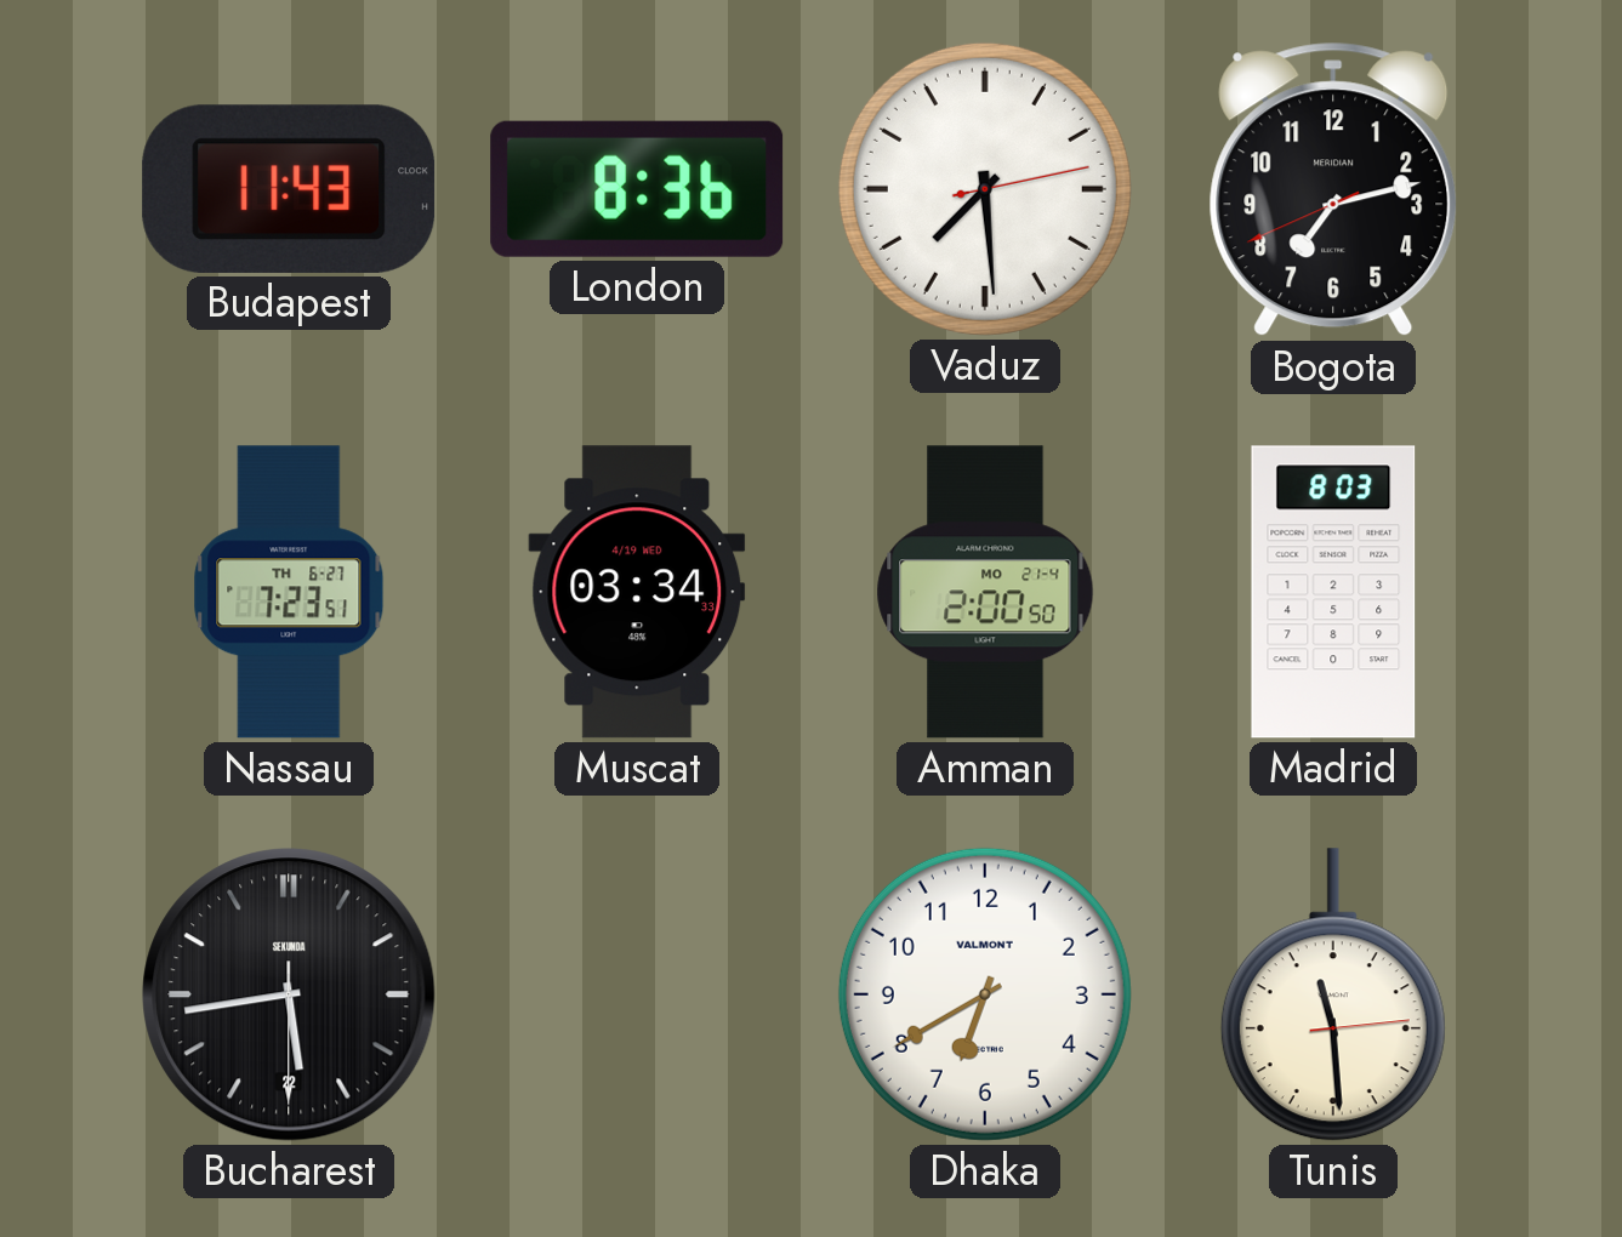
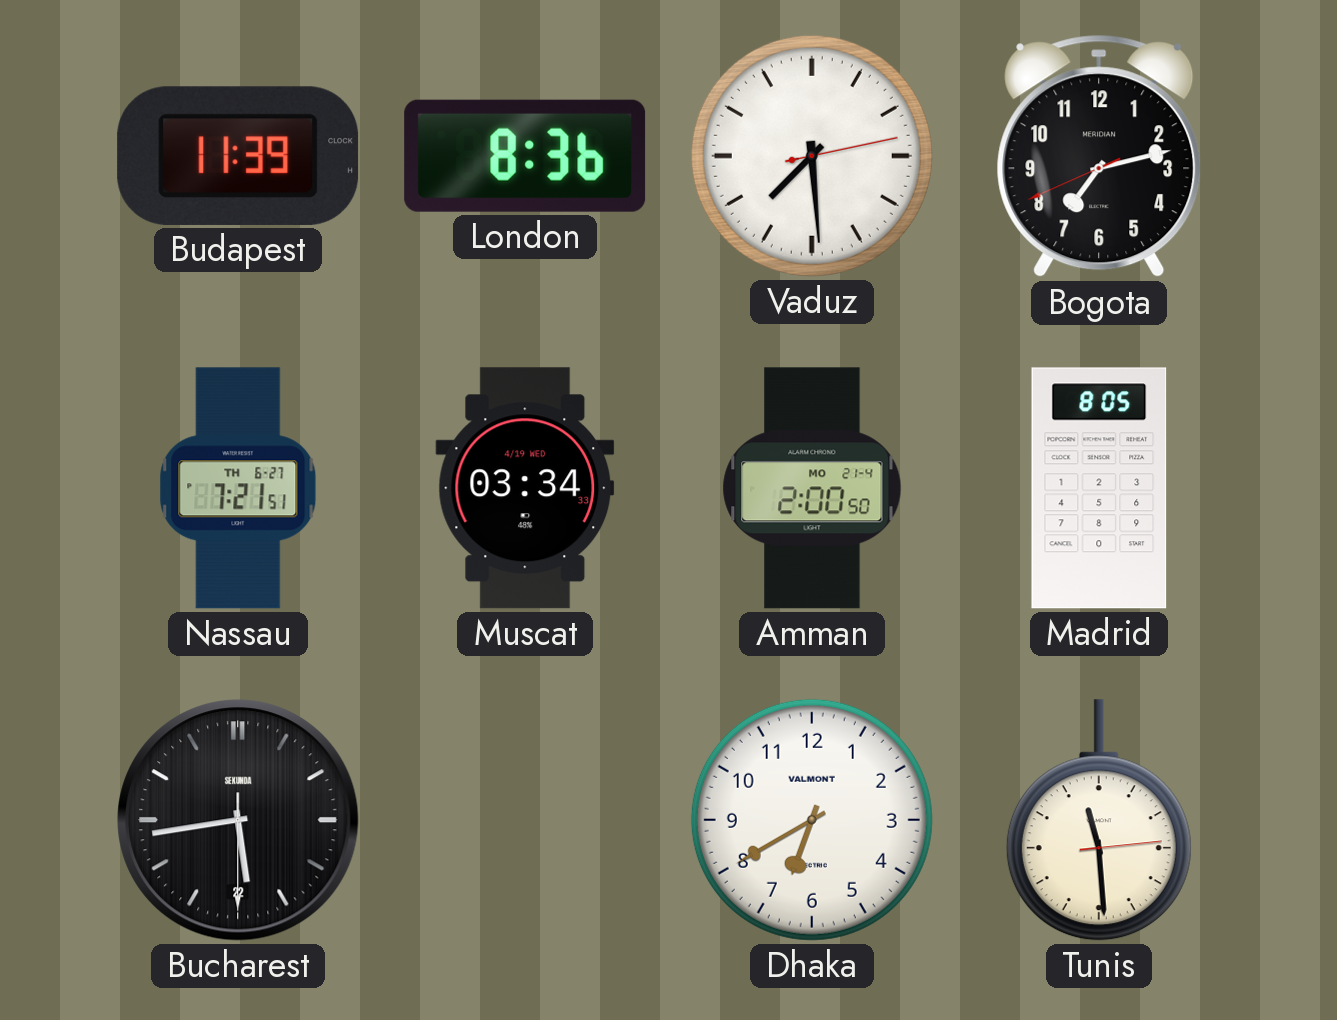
Budapest: 11:43 -> 11:39
Nassau: 7:23 -> 7:21
Madrid: 8:03 -> 8:05
